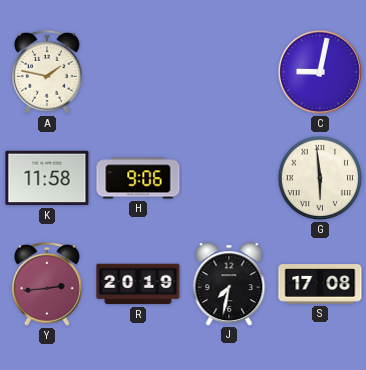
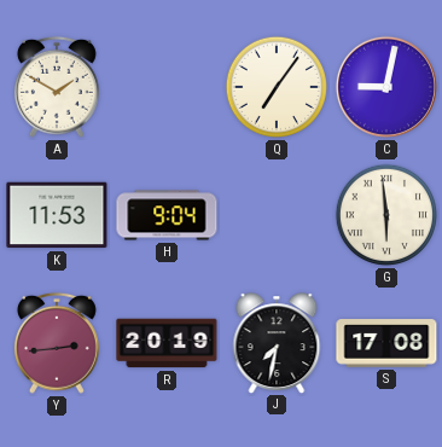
A: 1:47 -> 1:50
Q: none -> 7:06
K: 11:58 -> 11:53
H: 9:06 -> 9:04
